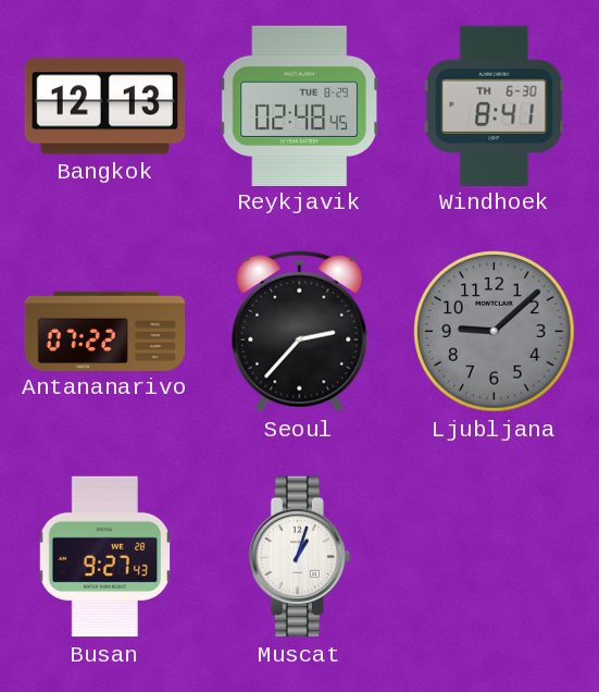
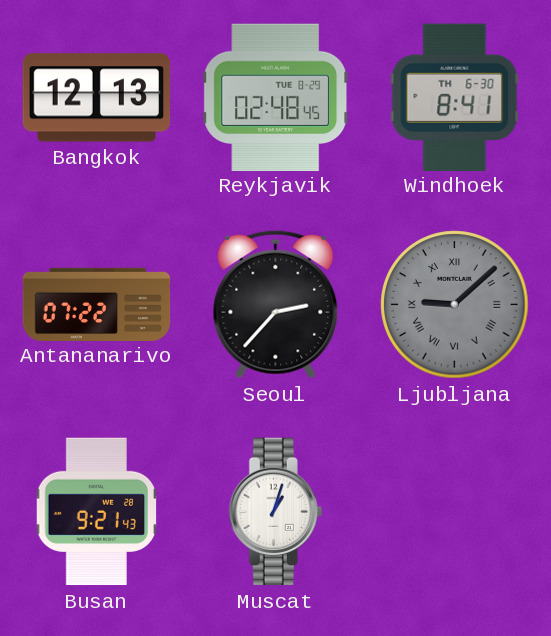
Ljubljana numerals: Arabic -> Roman
Busan: 9:27 -> 9:21
